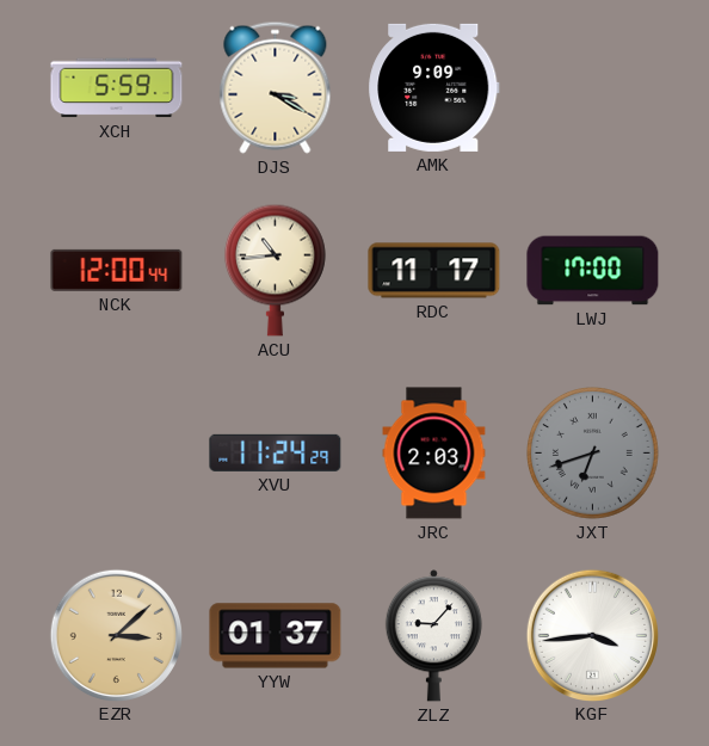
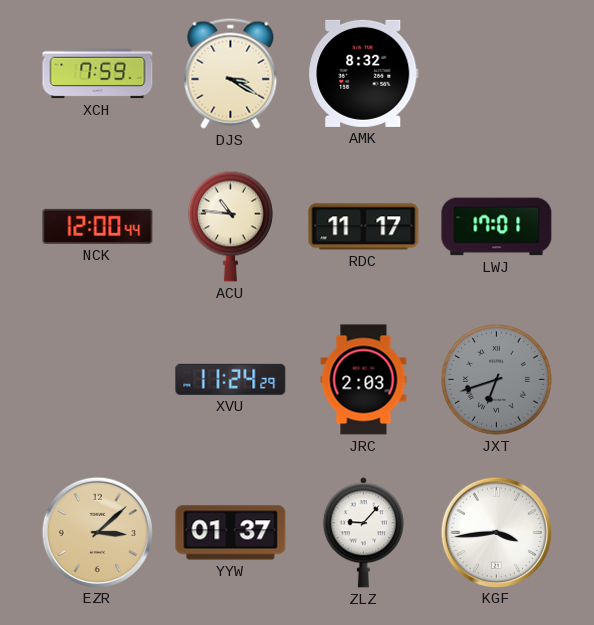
XCH: 5:59 -> 7:59
AMK: 9:09 -> 8:32
ACU: 10:44 -> 10:46
LWJ: 17:00 -> 17:01
